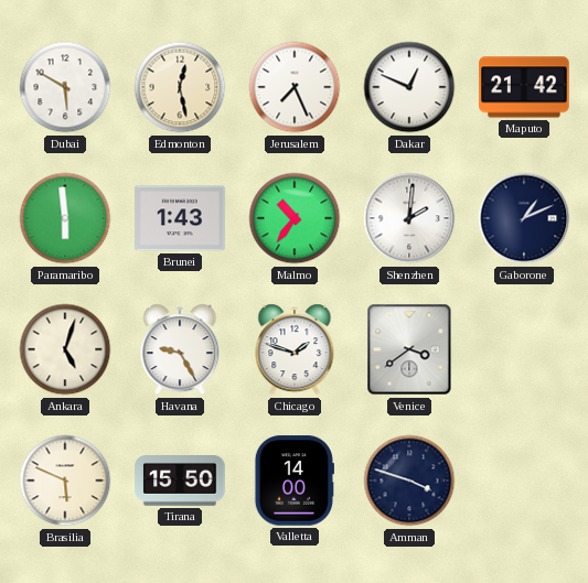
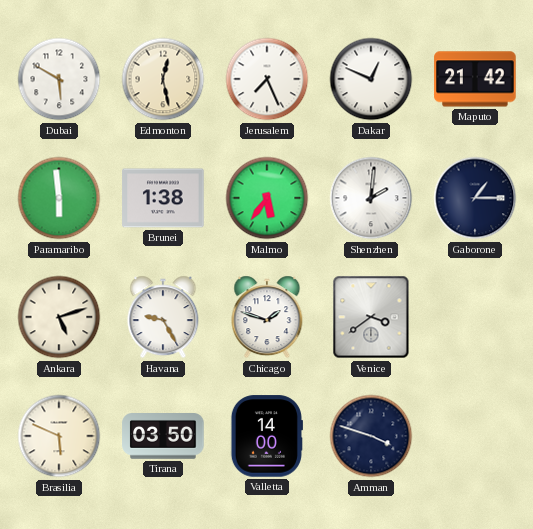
Brunei: 1:43 -> 1:38
Malmo: 10:36 -> 5:36
Gaborone: 1:11 -> 1:15
Ankara: 5:03 -> 5:12
Tirana: 15:50 -> 03:50
